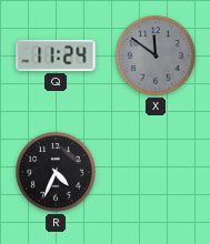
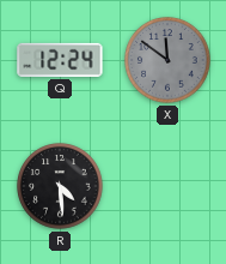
Q: 11:24 -> 12:24
R: 4:34 -> 4:29
